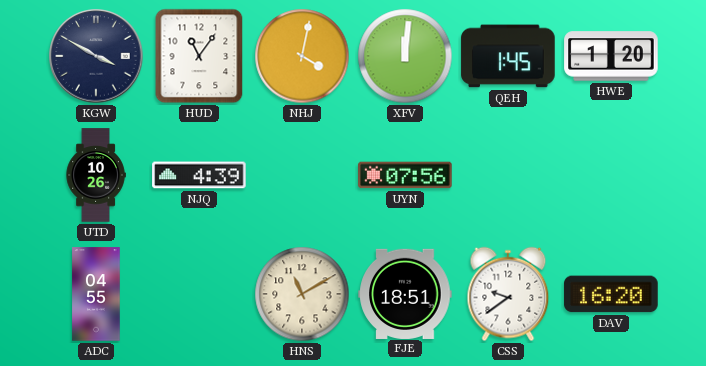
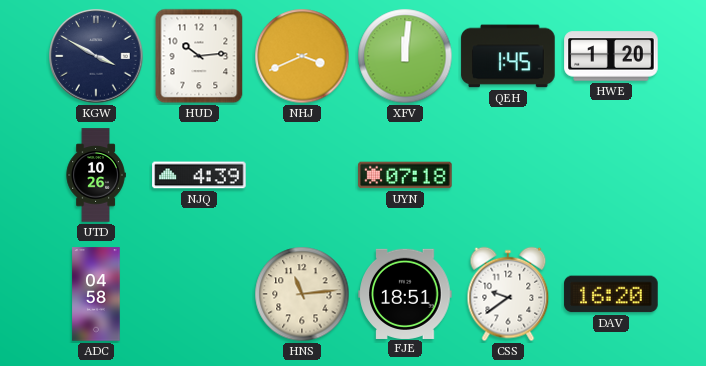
HUD: 11:06 -> 10:14
NHJ: 4:02 -> 3:41
UYN: 07:56 -> 07:18
ADC: 04:55 -> 04:58
HNS: 11:10 -> 11:14
